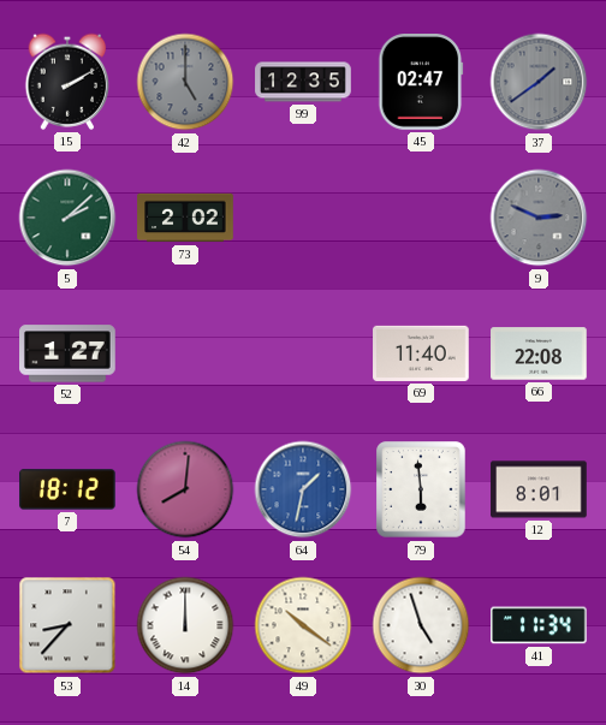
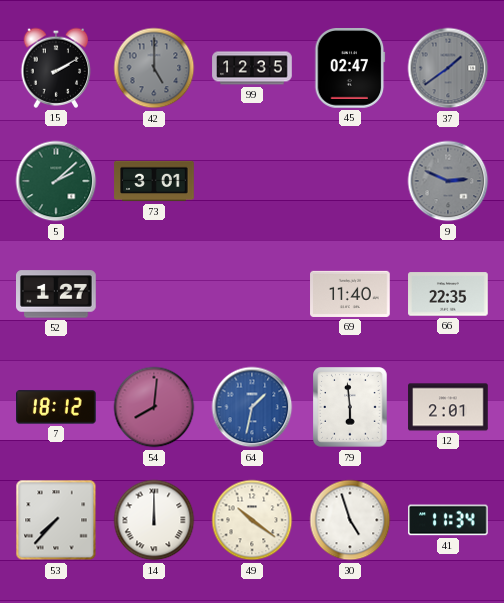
73: 2:02 -> 3:01
66: 22:08 -> 22:35
12: 8:01 -> 2:01
53: 8:37 -> 7:37
